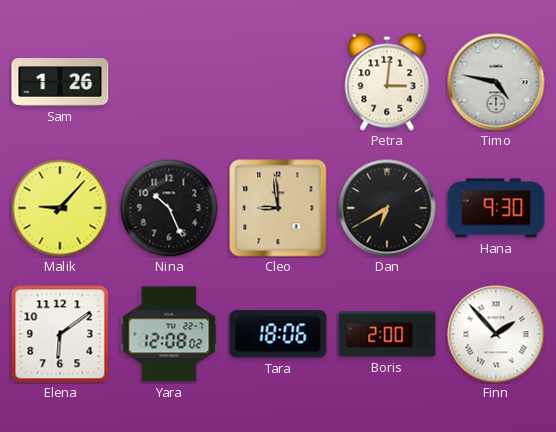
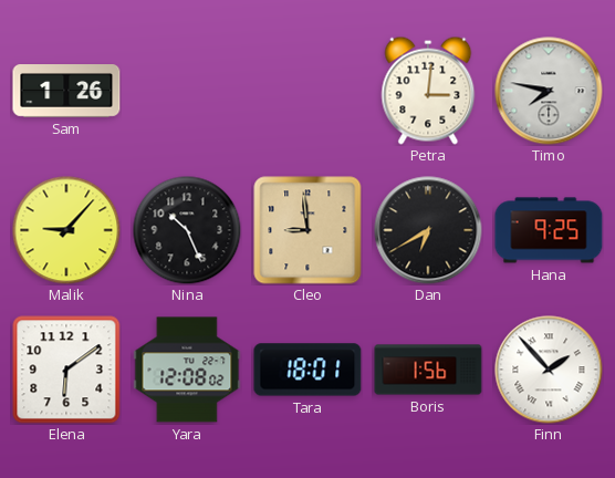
Timo: 4:47 -> 7:47
Hana: 9:30 -> 9:25
Tara: 18:06 -> 18:01
Boris: 2:00 -> 1:56
